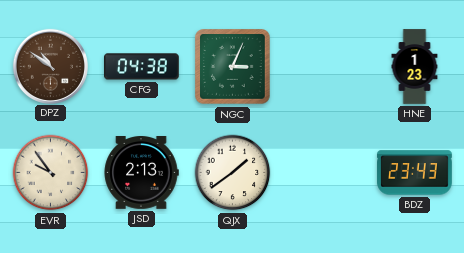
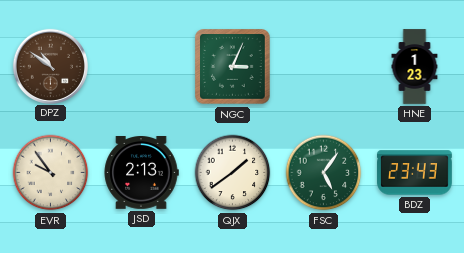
CFG: 04:38 -> none
FSC: none -> 5:06
